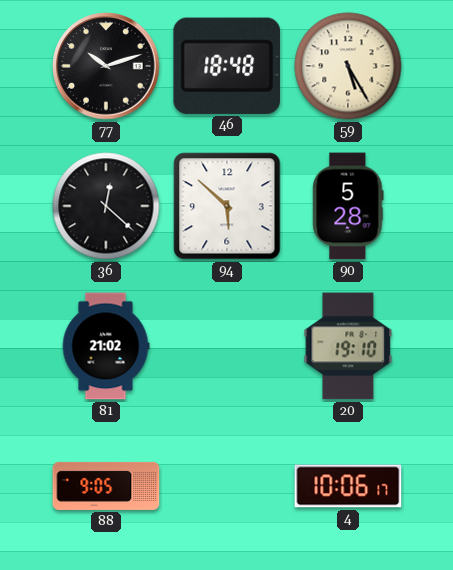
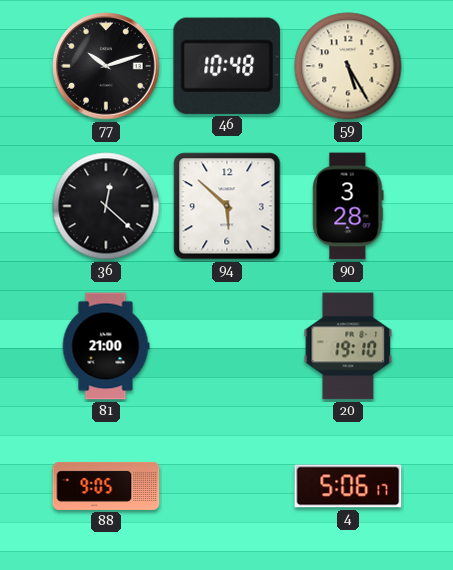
46: 18:48 -> 10:48
90: 5:28 -> 3:28
81: 21:02 -> 21:00
4: 10:06 -> 5:06
